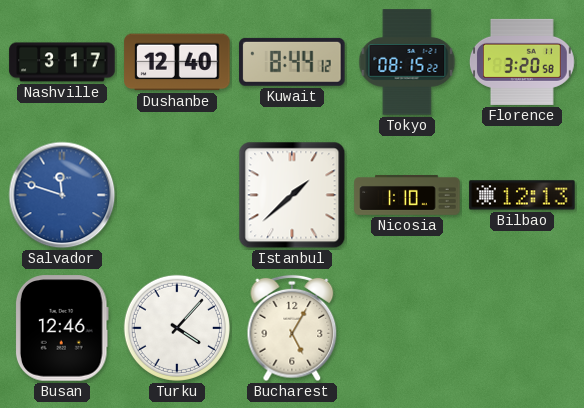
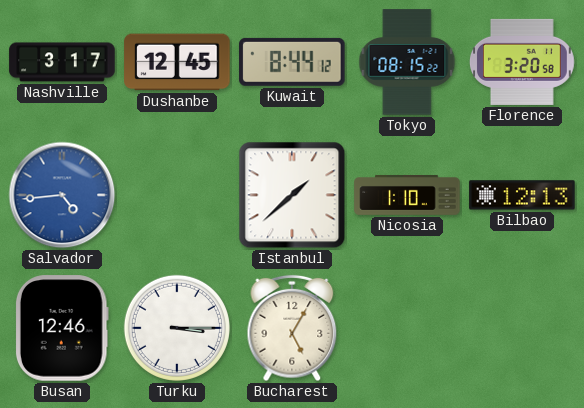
Dushanbe: 12:40 -> 12:45
Salvador: 11:48 -> 4:44
Turku: 4:07 -> 3:15
